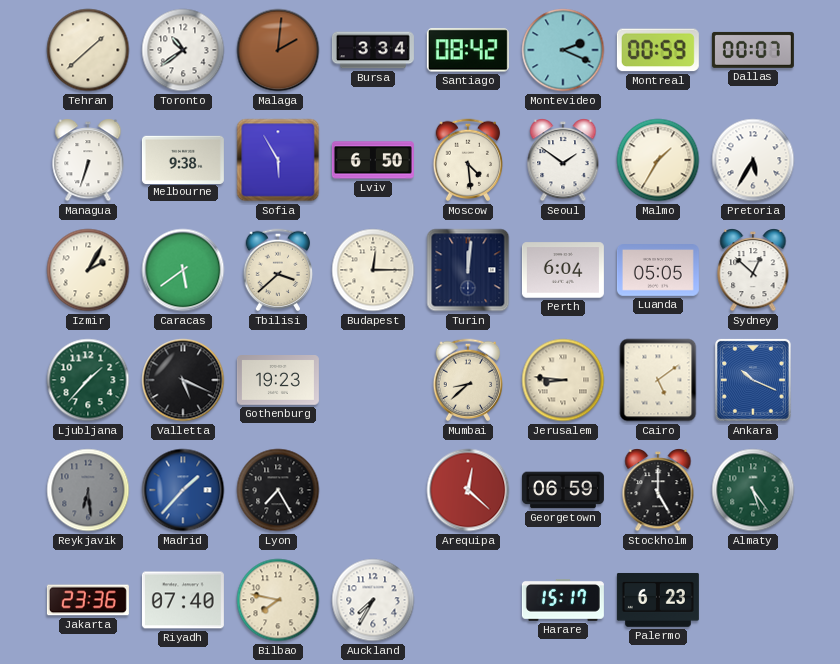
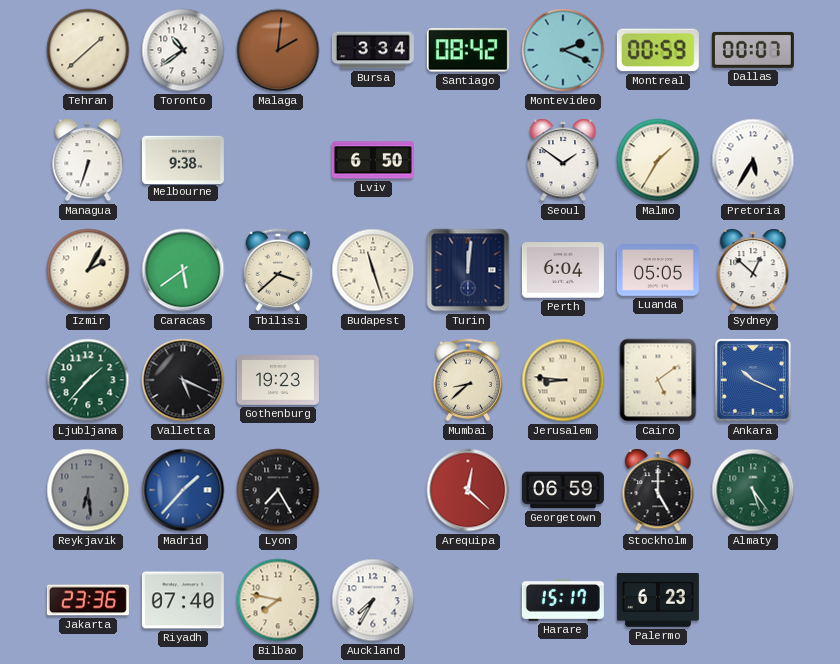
Sofia: 5:55 -> none
Moscow: 4:29 -> none
Budapest: 12:15 -> 11:27
